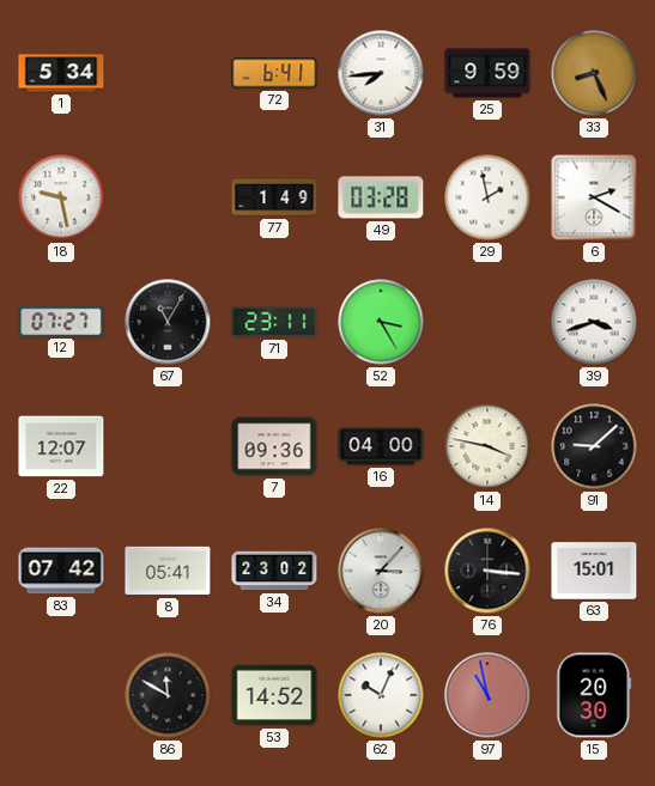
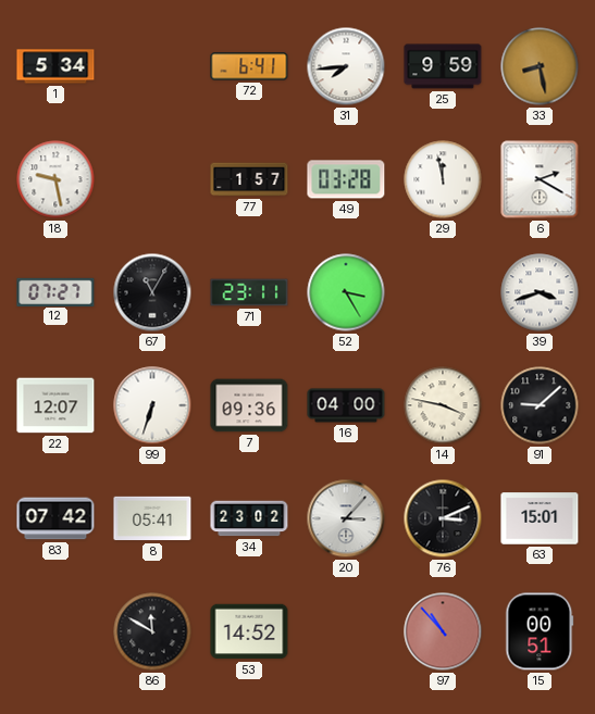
33: 8:26 -> 8:28
77: 1:49 -> 1:57
29: 1:58 -> 11:58
99: none -> 6:33
76: 3:16 -> 3:11
62: 10:04 -> none
97: 10:58 -> 10:53
15: 20:30 -> 00:51
